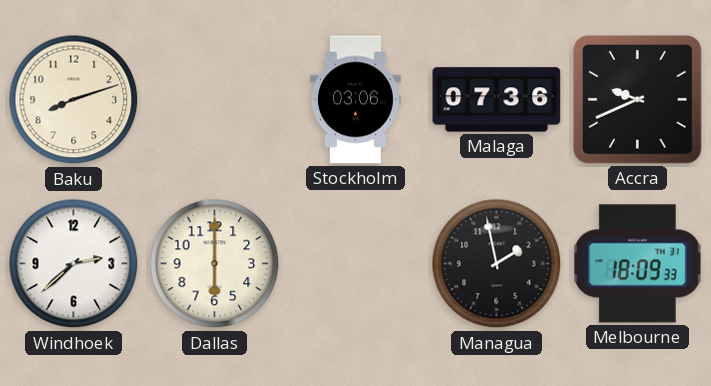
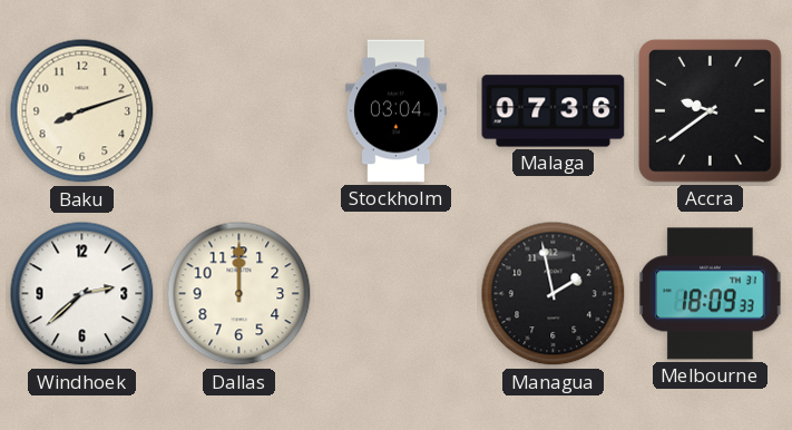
Stockholm: 03:06 -> 03:04
Accra: 9:41 -> 9:39
Dallas: 6:00 -> 12:00
